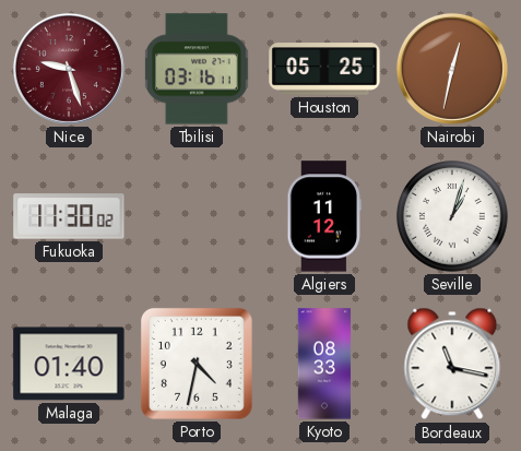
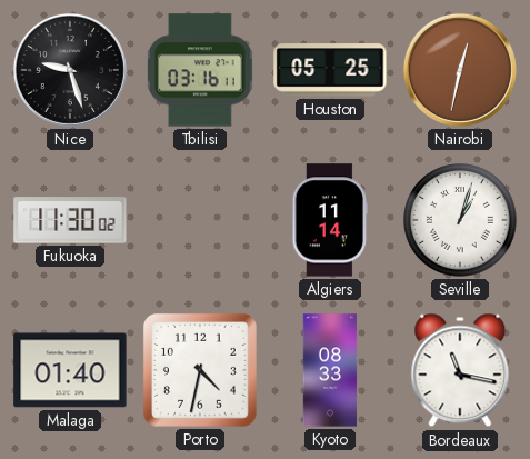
Nice dial: burgundy -> black
Algiers: 11:12 -> 11:14
